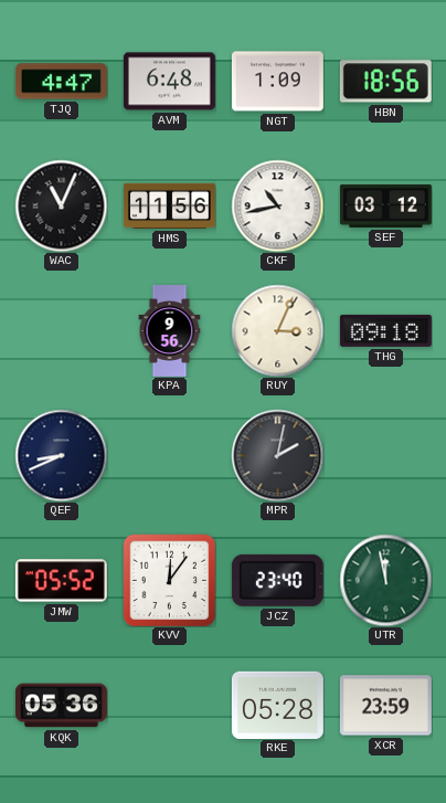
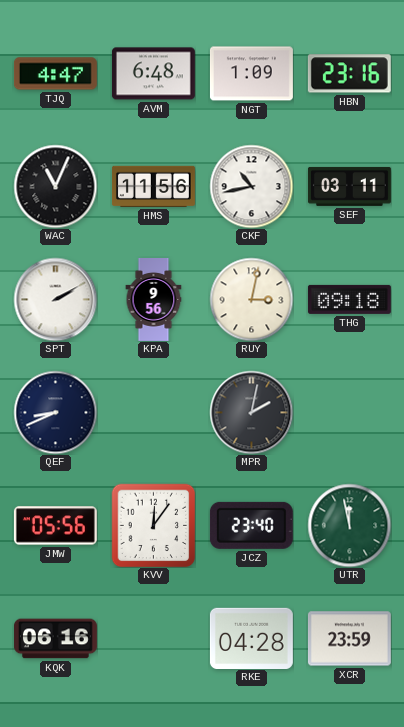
HBN: 18:56 -> 23:16
SEF: 03:12 -> 03:11
SPT: none -> 2:10
RUY: 3:04 -> 3:02
JMW: 05:52 -> 05:56
KQK: 05:36 -> 06:16
RKE: 05:28 -> 04:28
